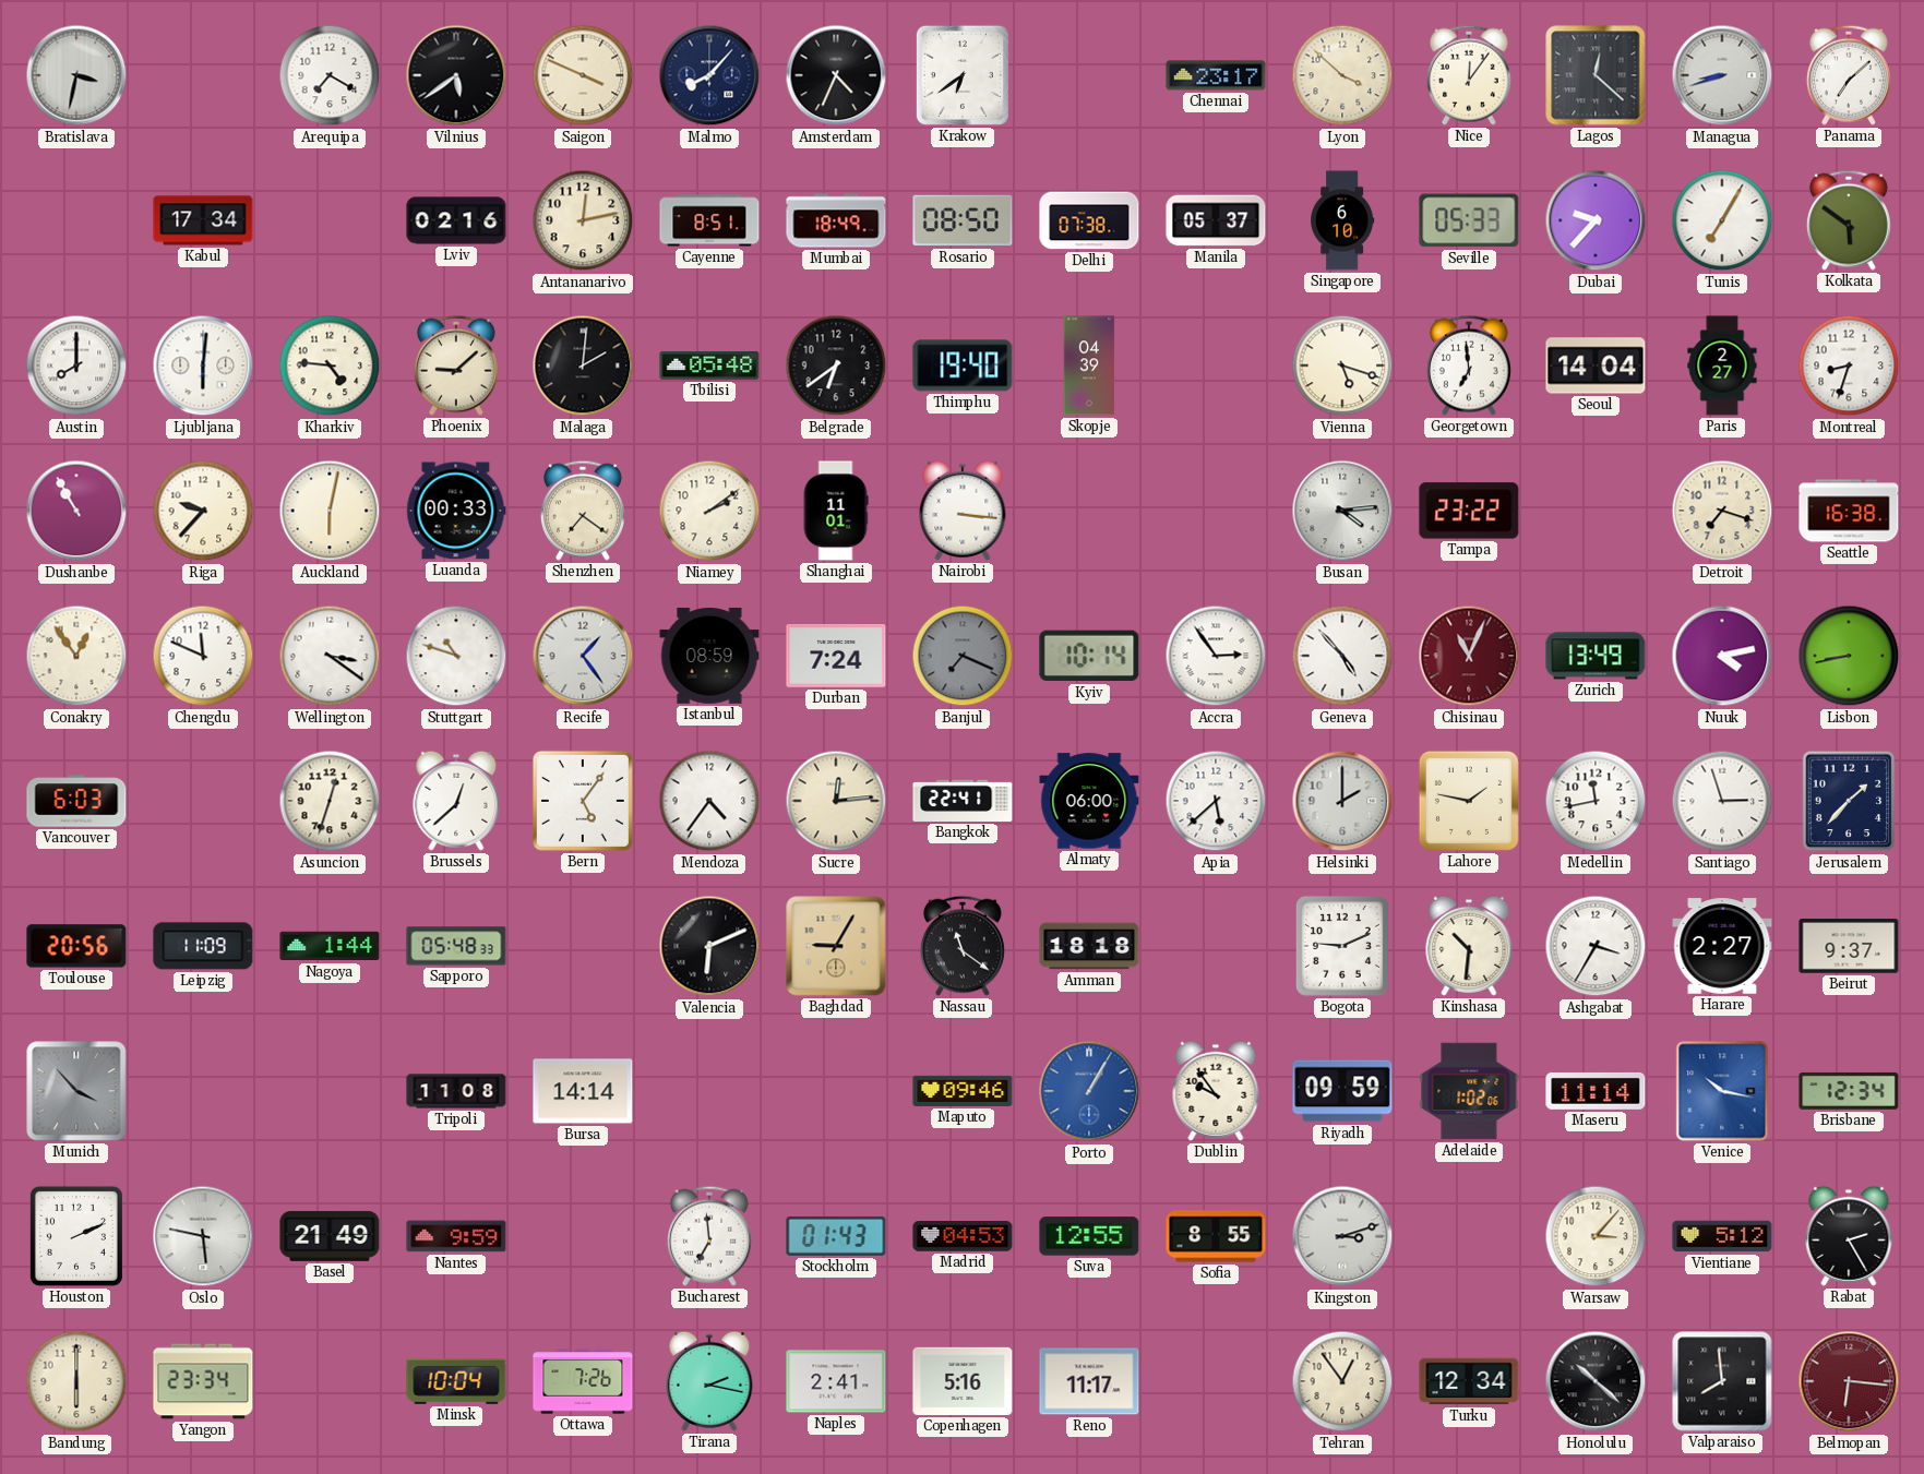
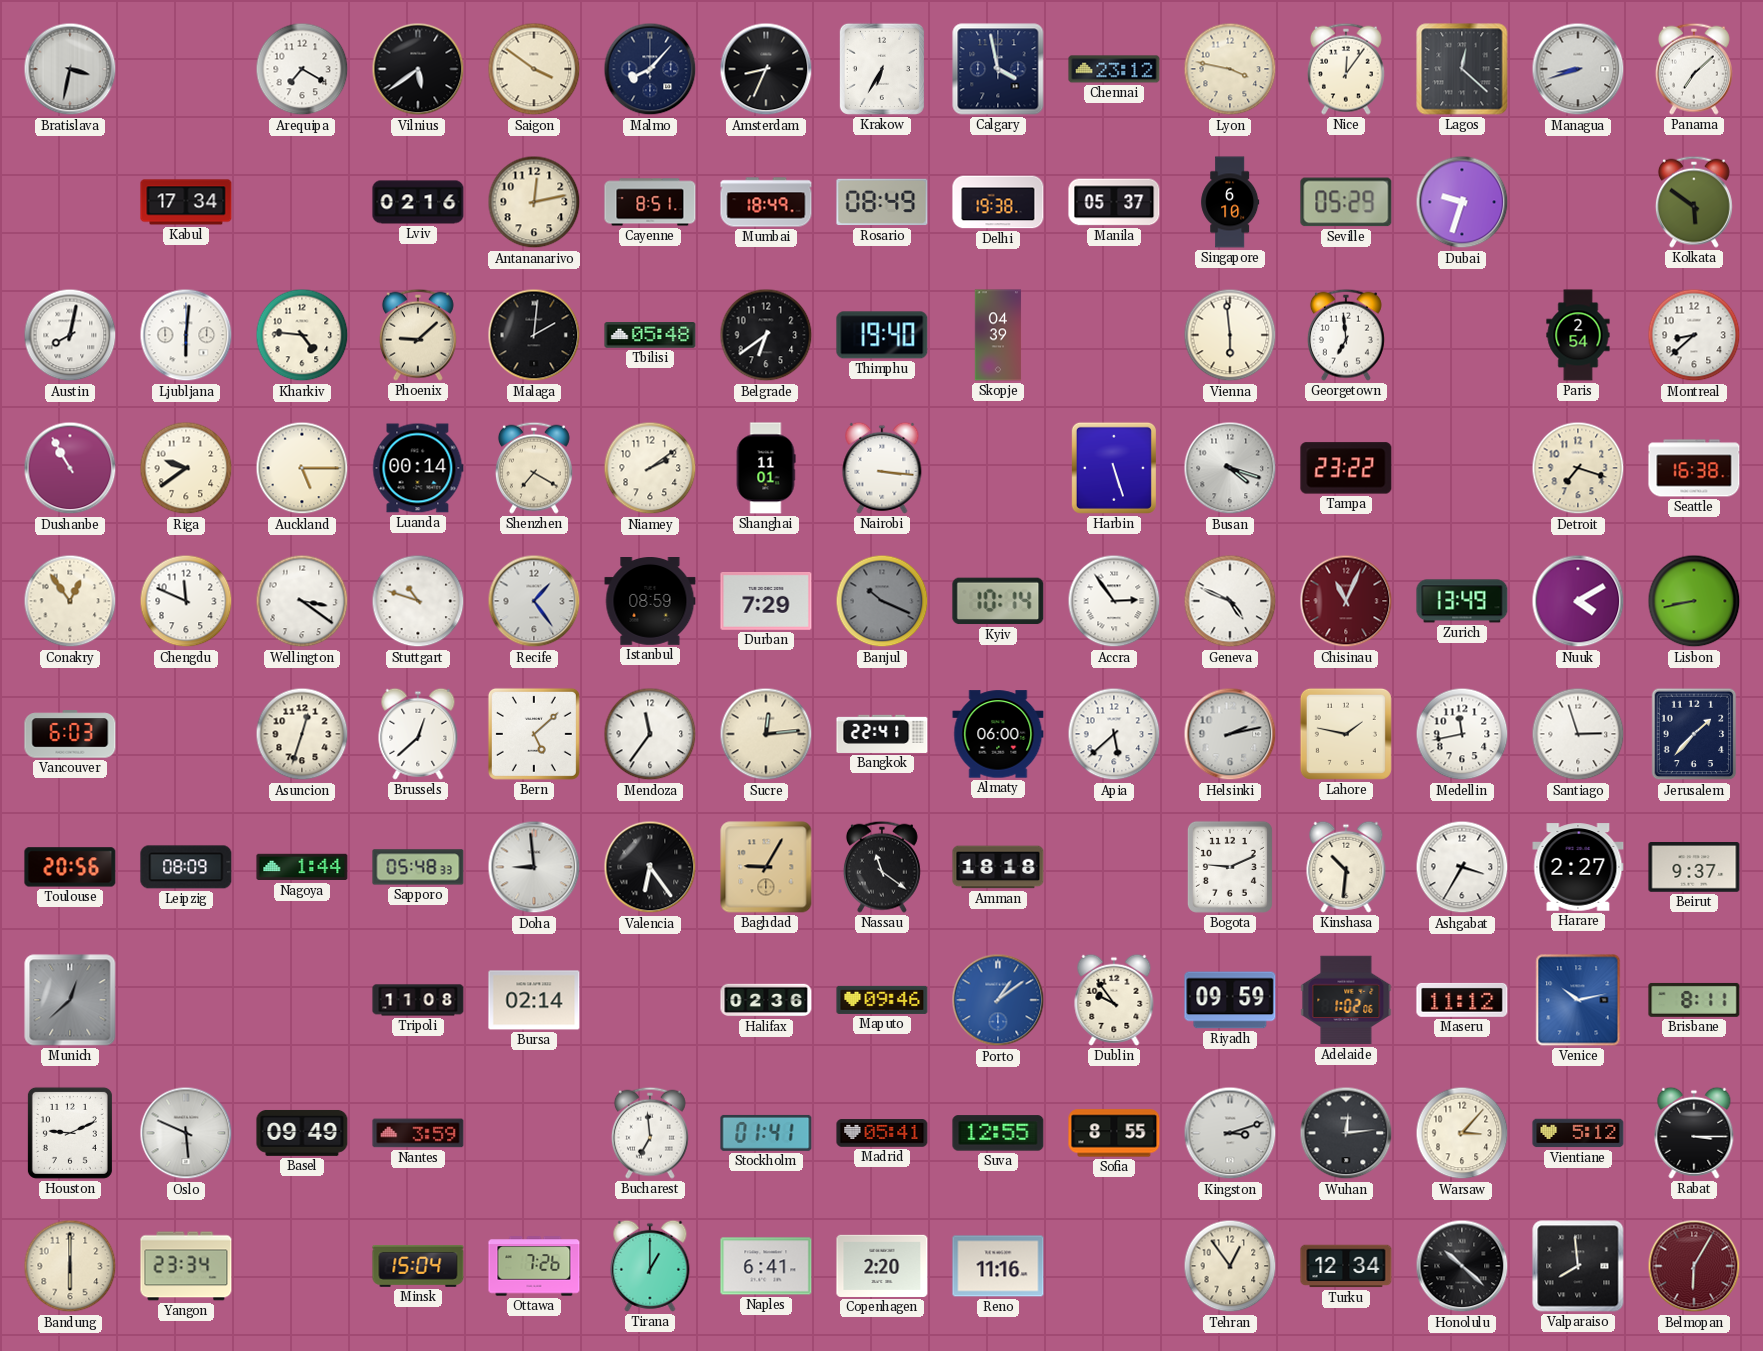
Saigon: 3:49 -> 3:51
Amsterdam: 4:34 -> 8:34
Krakow: 6:39 -> 6:35
Calgary: none -> 3:58
Chennai: 23:17 -> 23:12
Lyon: 3:52 -> 3:47
Rosario: 08:50 -> 08:49
Delhi: 07:38 -> 19:38
Seville: 05:33 -> 05:29
Dubai: 9:37 -> 9:33
Tunis: 7:05 -> none
Austin: 8:00 -> 8:02
Vienna: 5:18 -> 5:59
Seoul: 14:04 -> none
Paris: 2:27 -> 2:54
Montreal: 8:33 -> 8:38
Riga: 9:37 -> 9:39
Auckland: 6:02 -> 5:15
Luanda: 00:33 -> 00:14
Shenzhen: 7:21 -> 7:20
Harbin: none -> 5:27
Busan: 4:14 -> 4:18
Durban: 7:24 -> 7:29
Banjul: 7:19 -> 10:19
Geneva: 4:53 -> 4:49
Nuuk: 4:13 -> 4:10
Bern: 5:06 -> 5:08
Mendoza: 4:36 -> 11:36
Helsinki: 2:00 -> 2:13
Leipzig: 11:09 -> 08:09
Doha: none -> 8:59
Valencia: 6:11 -> 6:24
Munich: 3:53 -> 12:38
Bursa: 14:14 -> 02:14
Halifax: none -> 02:36
Porto: 1:05 -> 1:09
Maseru: 11:14 -> 11:12
Venice: 10:17 -> 10:13
Brisbane: 12:34 -> 8:11
Houston: 2:11 -> 9:11
Oslo: 5:47 -> 5:49
Basel: 21:49 -> 09:49
Nantes: 9:59 -> 3:59
Stockholm: 01:43 -> 01:41
Madrid: 04:53 -> 05:41
Wuhan: none -> 12:14
Rabat: 2:25 -> 3:15
Minsk: 10:04 -> 15:04
Tirana: 2:17 -> 1:00
Naples: 2:41 -> 6:41
Copenhagen: 5:16 -> 2:20
Reno: 11:17 -> 11:16
Belmopan: 6:16 -> 6:05
